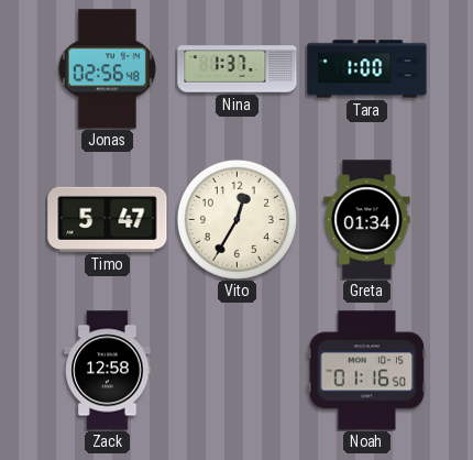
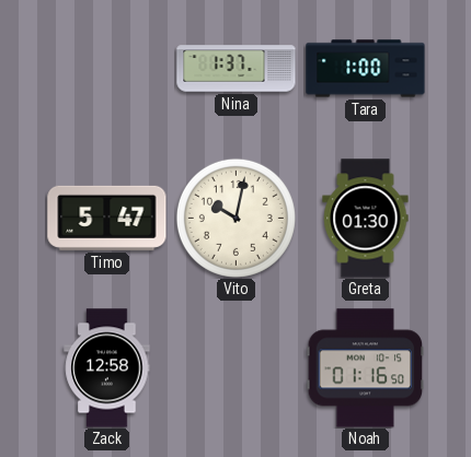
Jonas: 02:56 -> none
Vito: 12:35 -> 10:02
Greta: 01:34 -> 01:30
